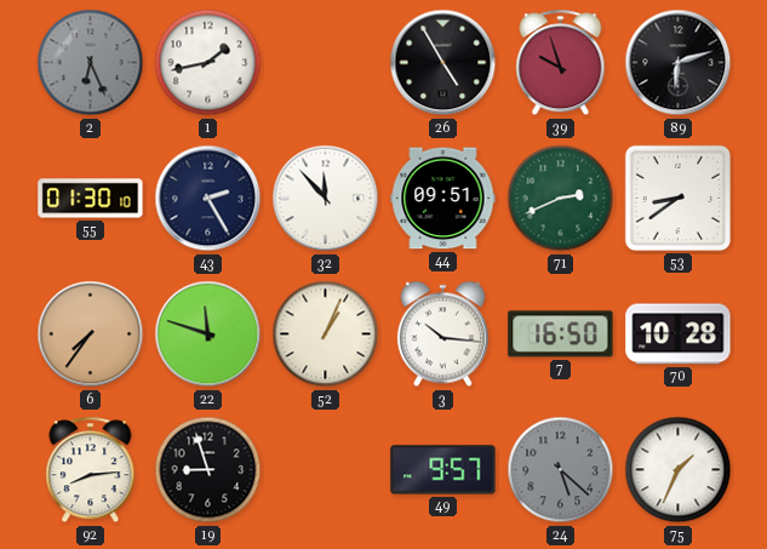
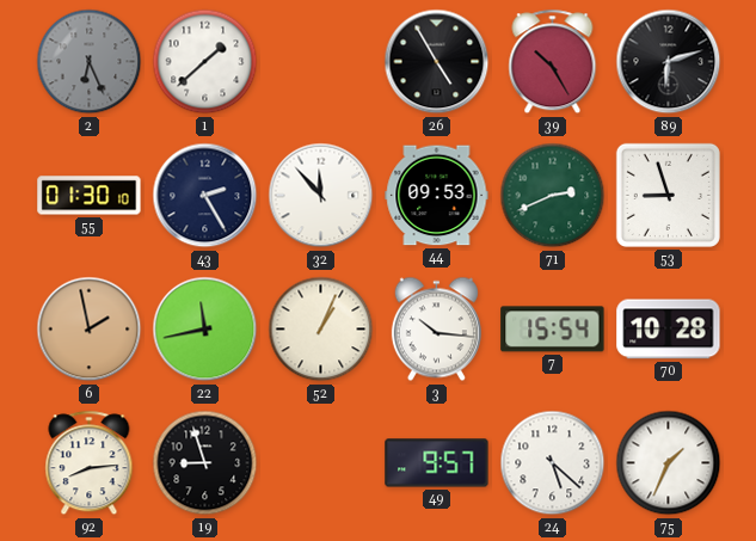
1: 1:43 -> 1:38
39: 9:57 -> 10:25
44: 09:51 -> 09:53
53: 8:39 -> 8:57
6: 7:36 -> 1:58
22: 11:48 -> 11:43
7: 16:50 -> 15:54
24 dial: grey -> white
